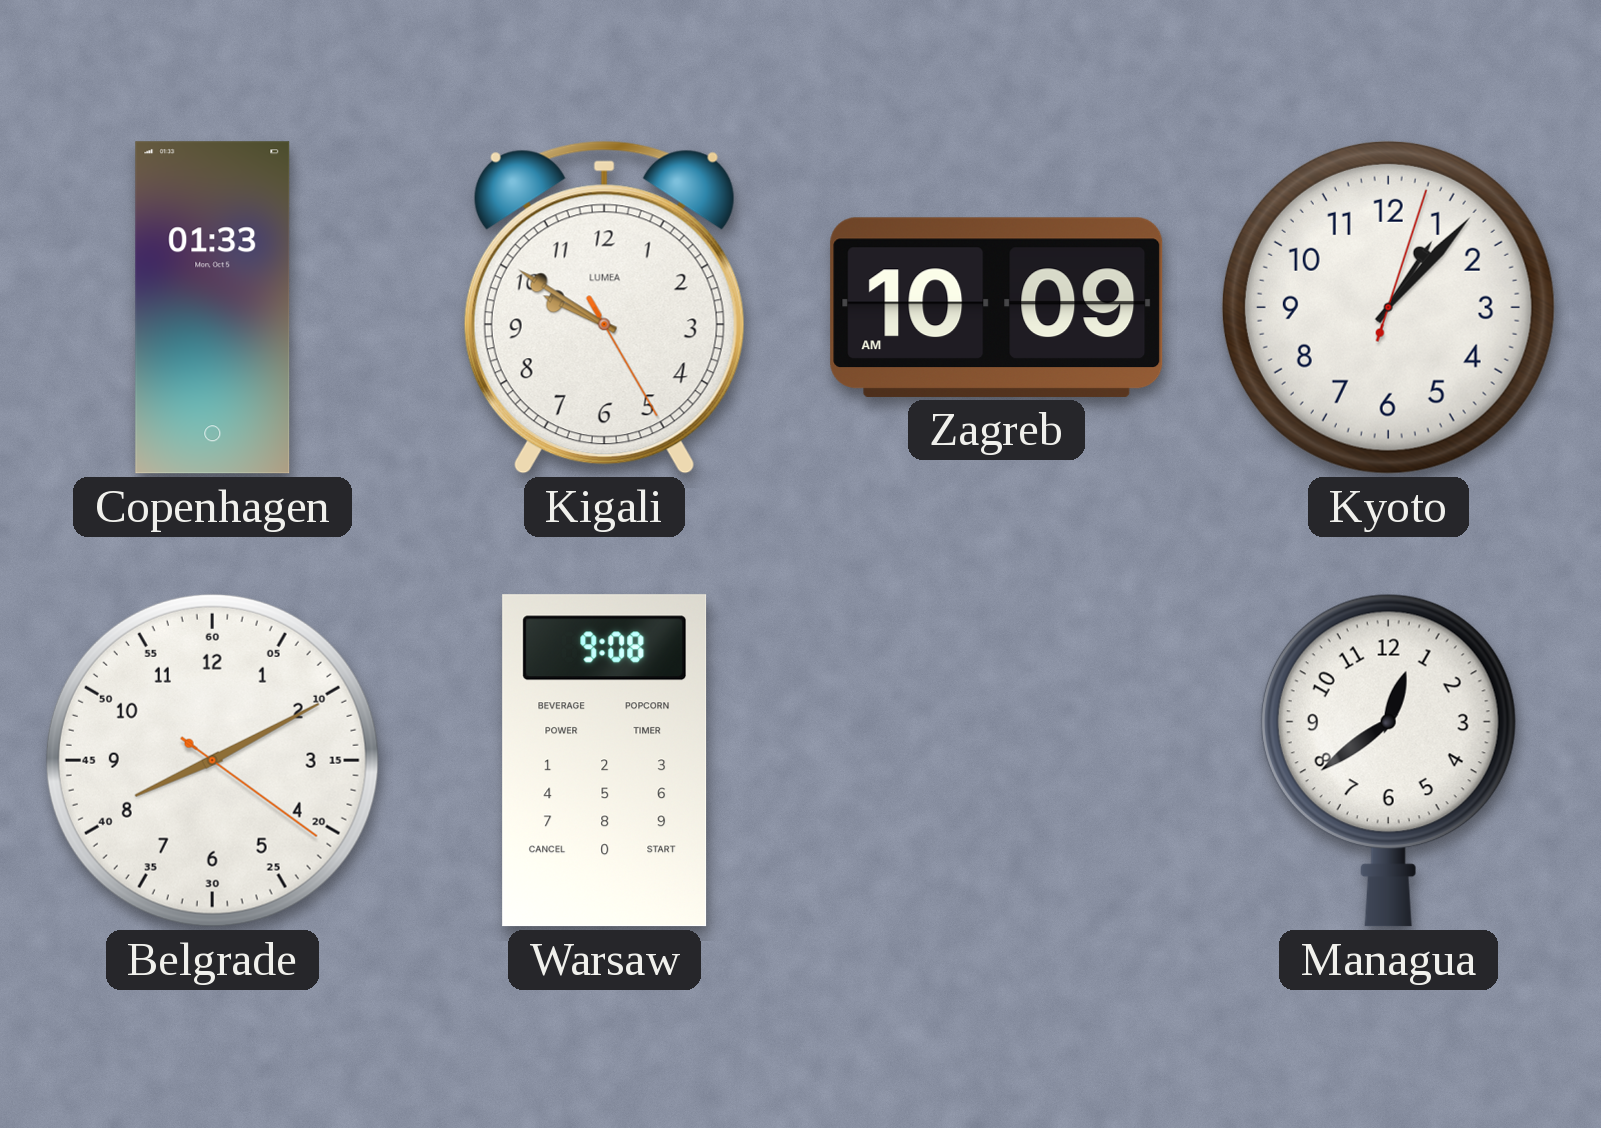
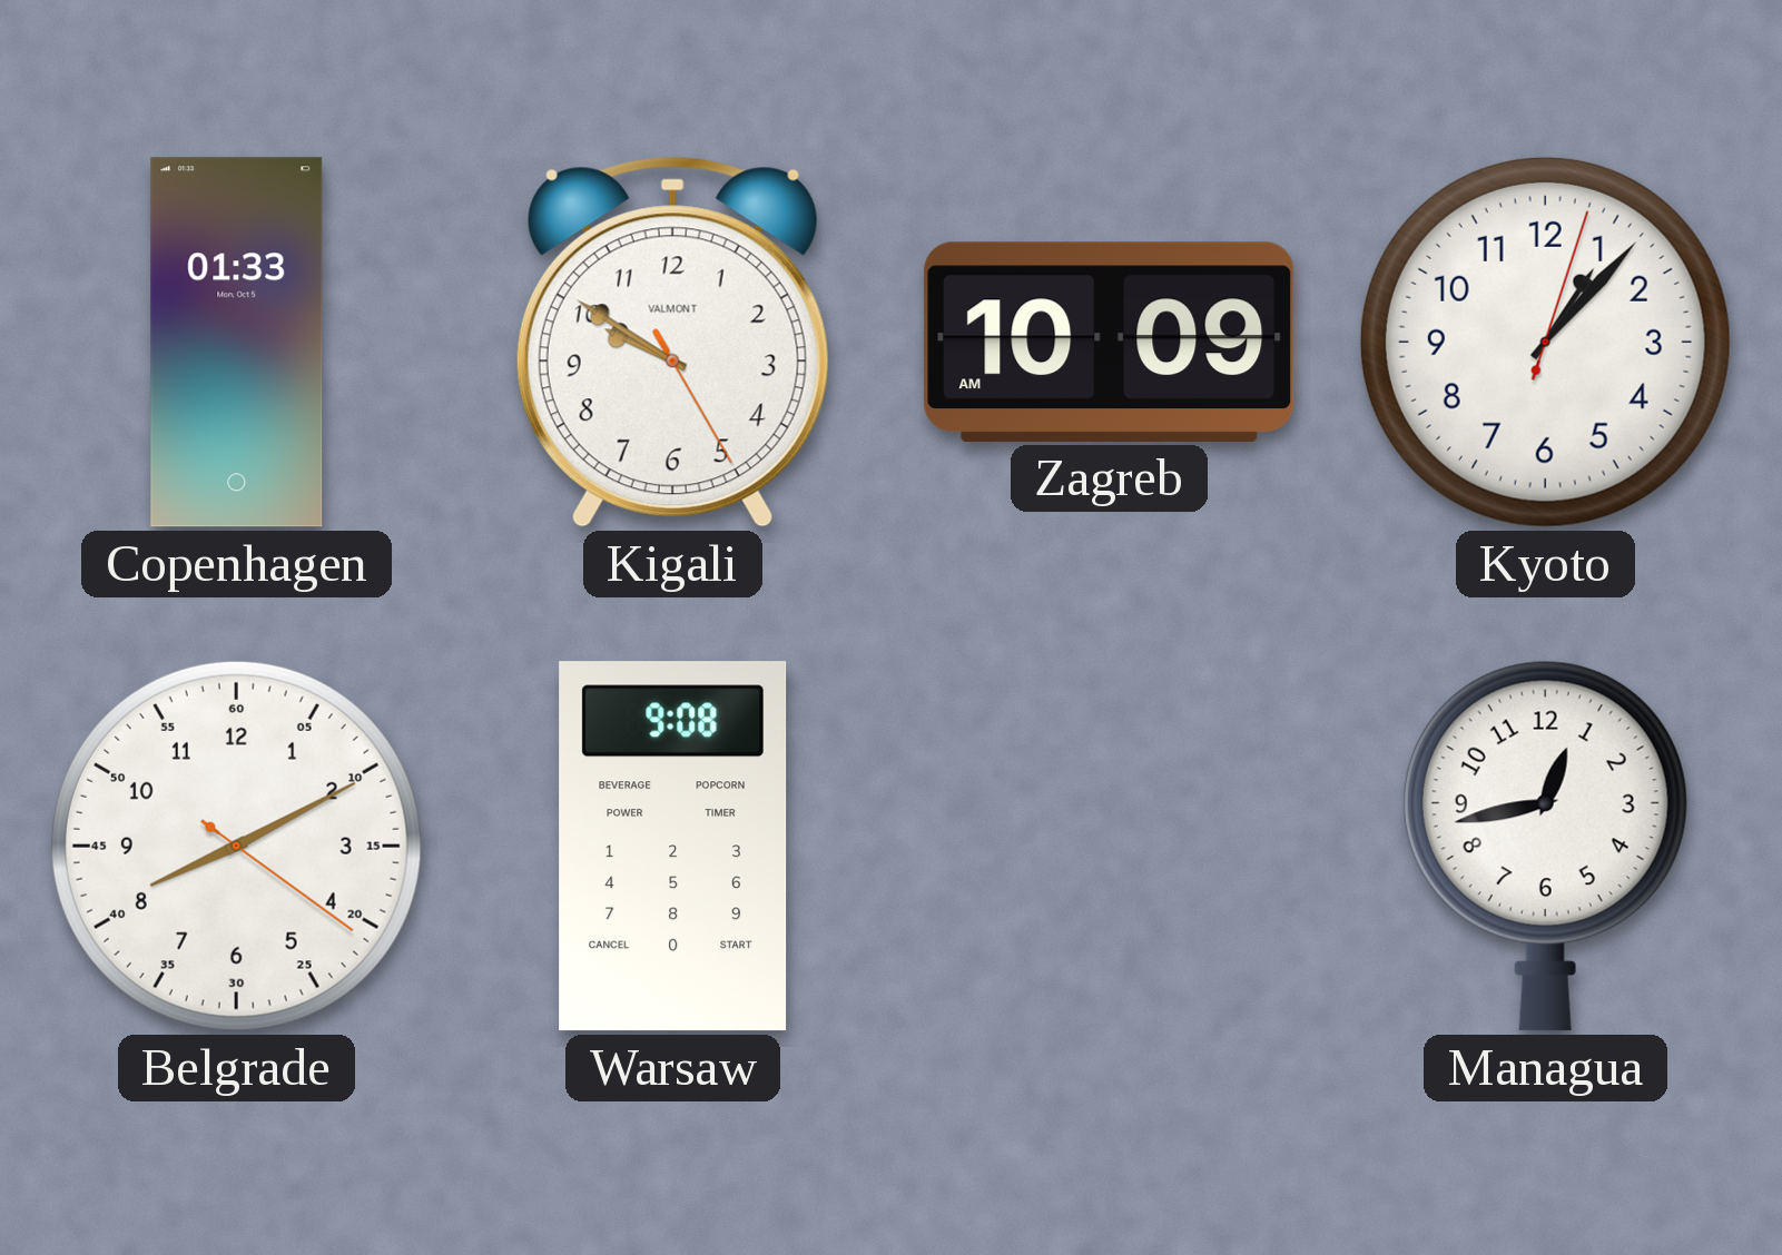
Kigali brand: LUMEA -> VALMONT
Managua: 12:39 -> 12:43
